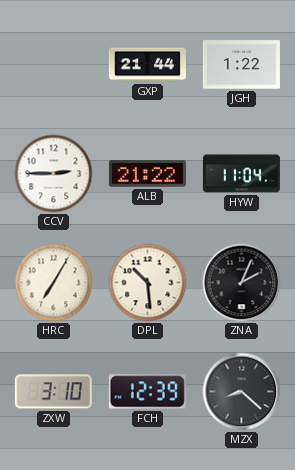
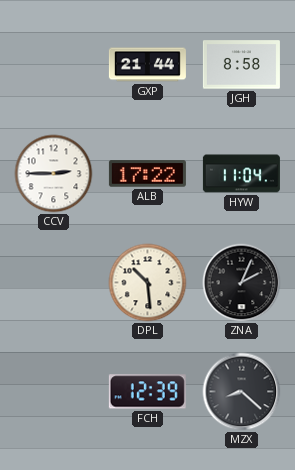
JGH: 1:22 -> 8:58
ALB: 21:22 -> 17:22
HRC: 7:05 -> none
ZXW: 3:10 -> none
